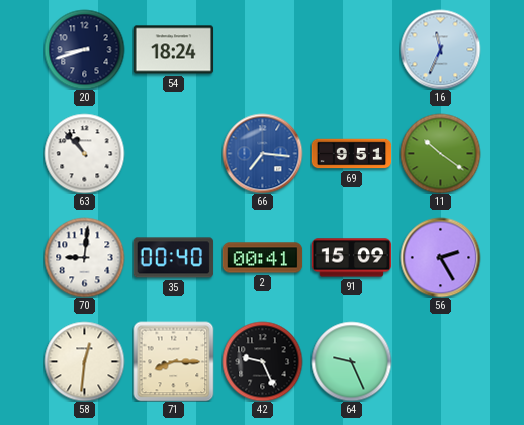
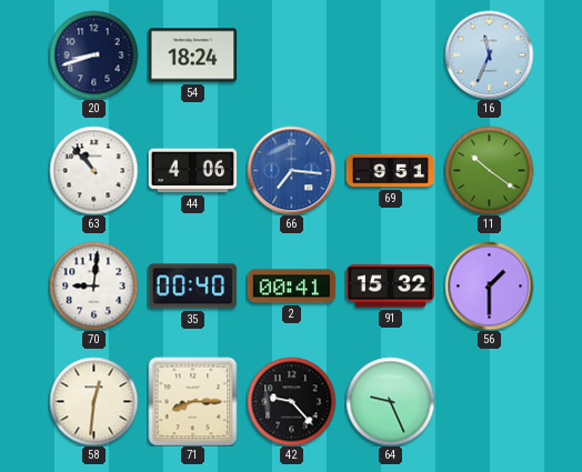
44: none -> 4:06
91: 15:09 -> 15:32
56: 2:25 -> 1:30
42: 9:26 -> 9:23
